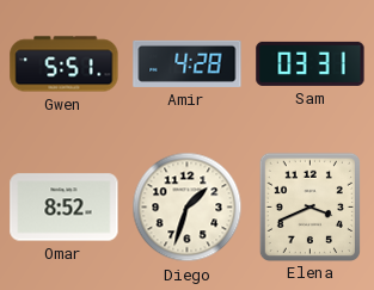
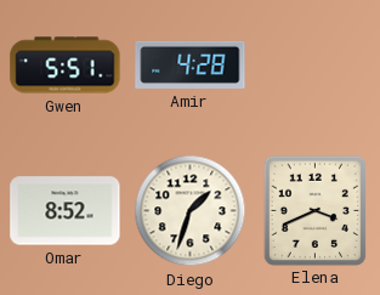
Sam: 03:31 -> none
